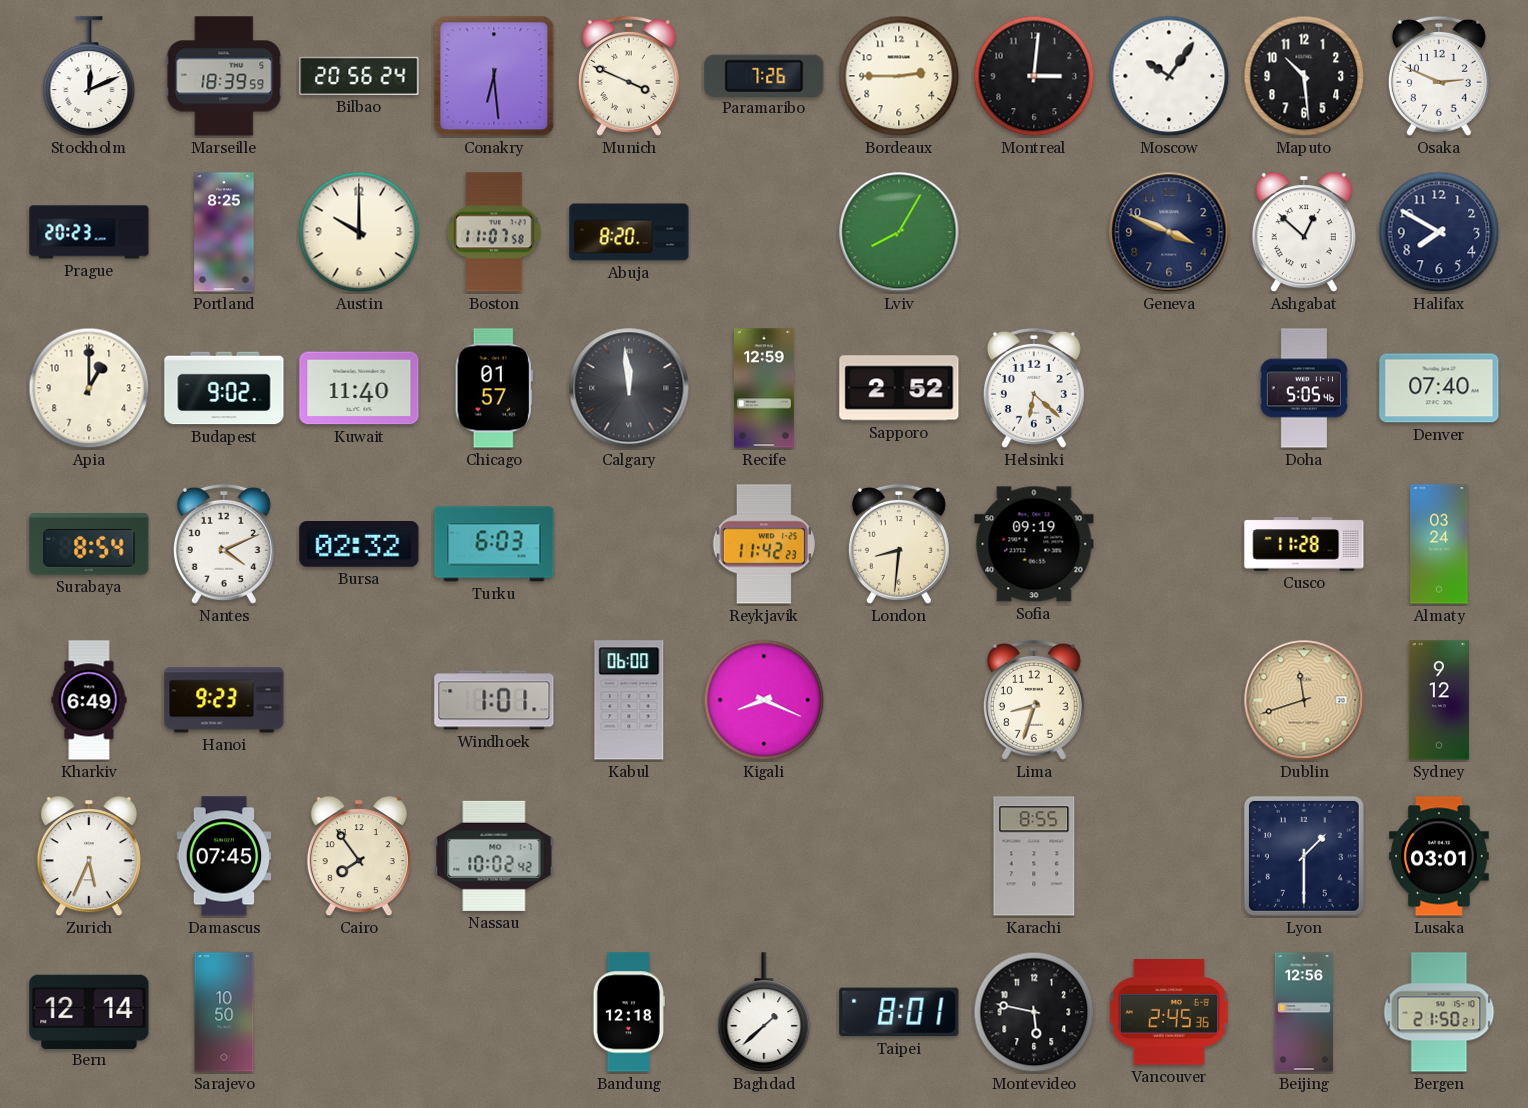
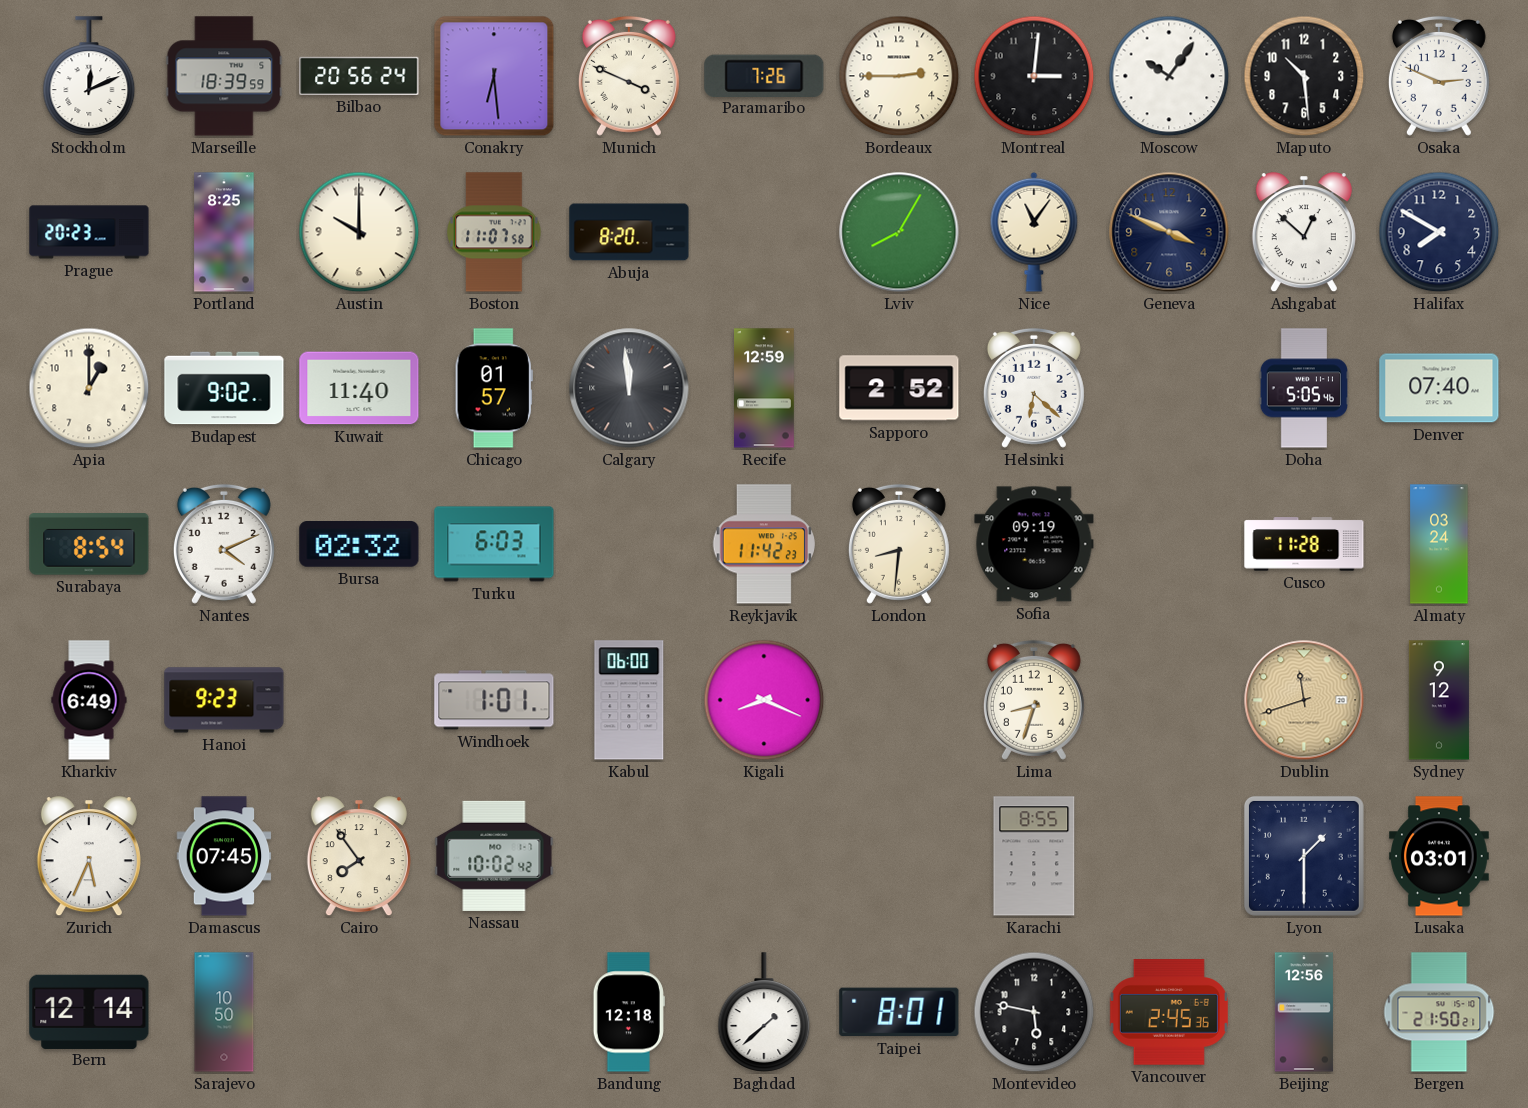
Nice: none -> 11:06
